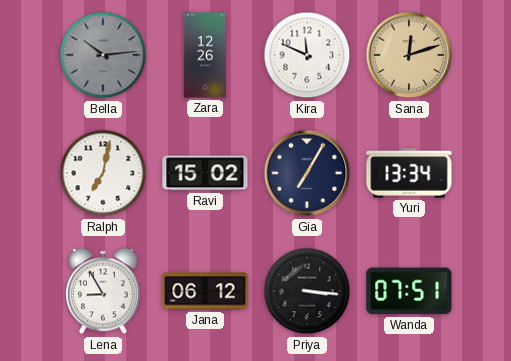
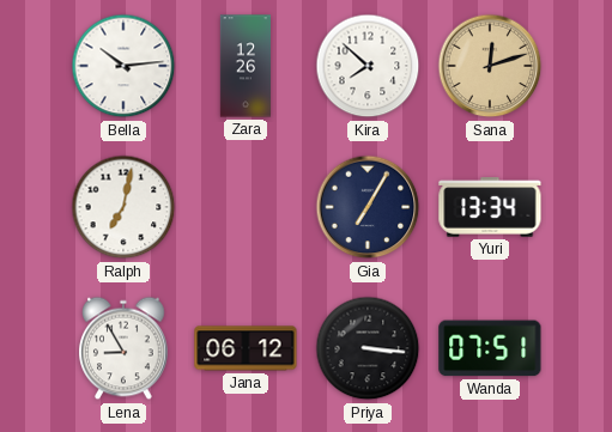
Bella dial: grey -> white
Kira: 11:49 -> 7:52
Ravi: 15:02 -> none
